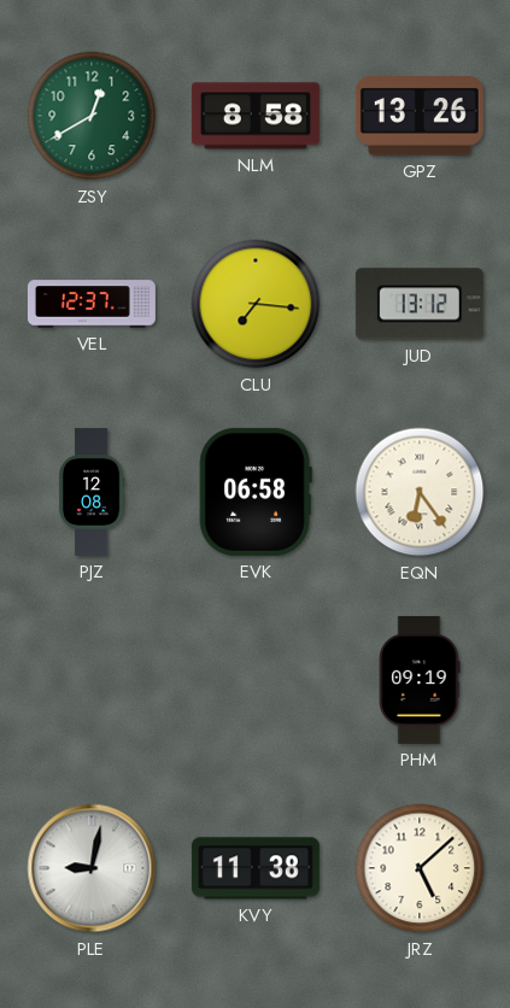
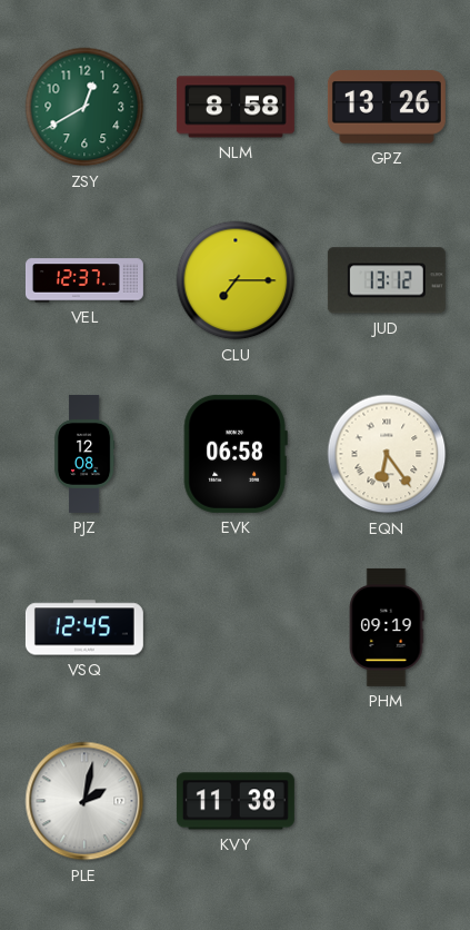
CLU: 7:16 -> 7:15
VSQ: none -> 12:45
PLE: 9:02 -> 2:02
JRZ: 5:08 -> none
